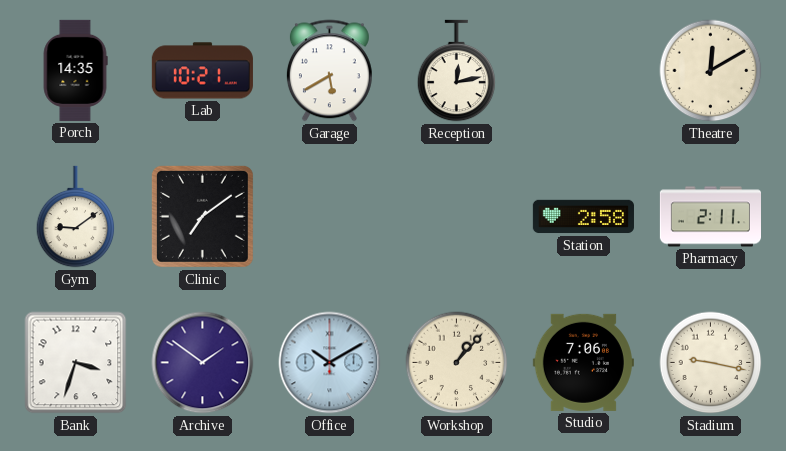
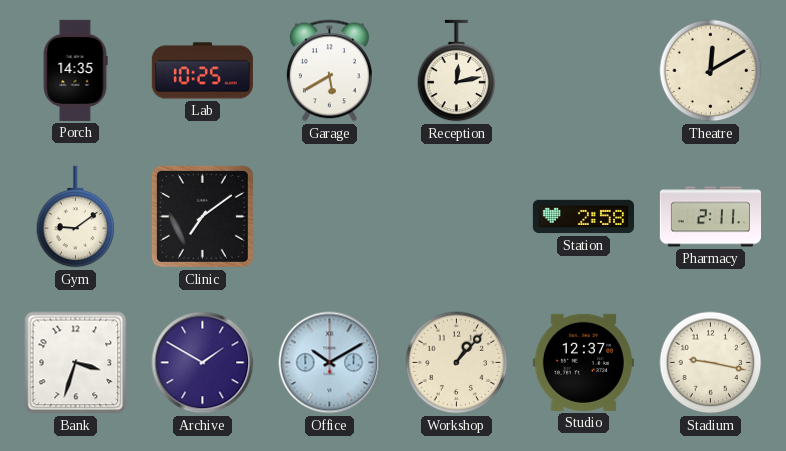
Lab: 10:21 -> 10:25
Archive: 1:51 -> 1:50
Studio: 7:06 -> 12:37
